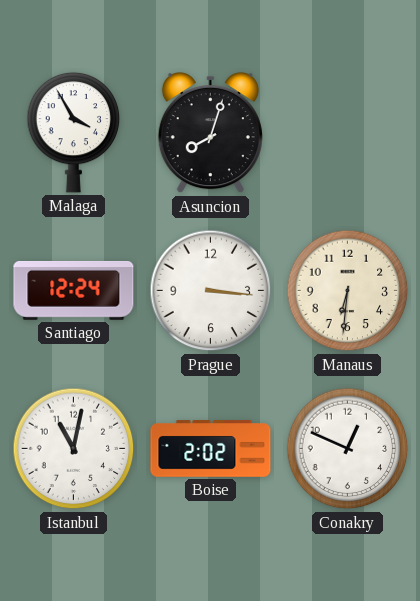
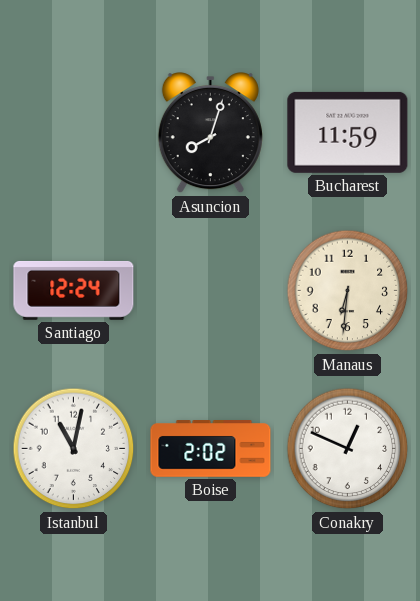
Malaga: 3:55 -> none
Bucharest: none -> 11:59
Prague: 3:16 -> none
